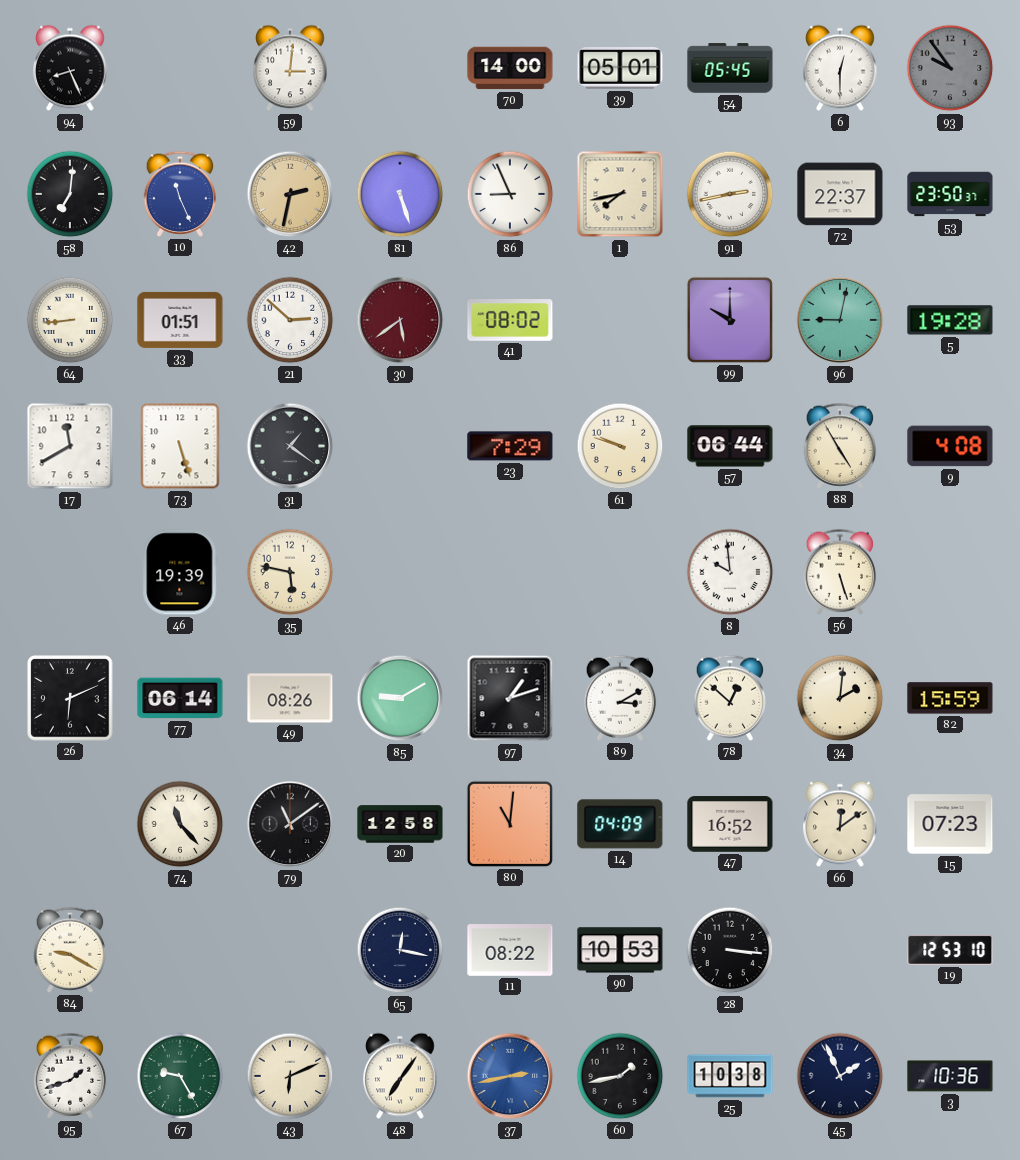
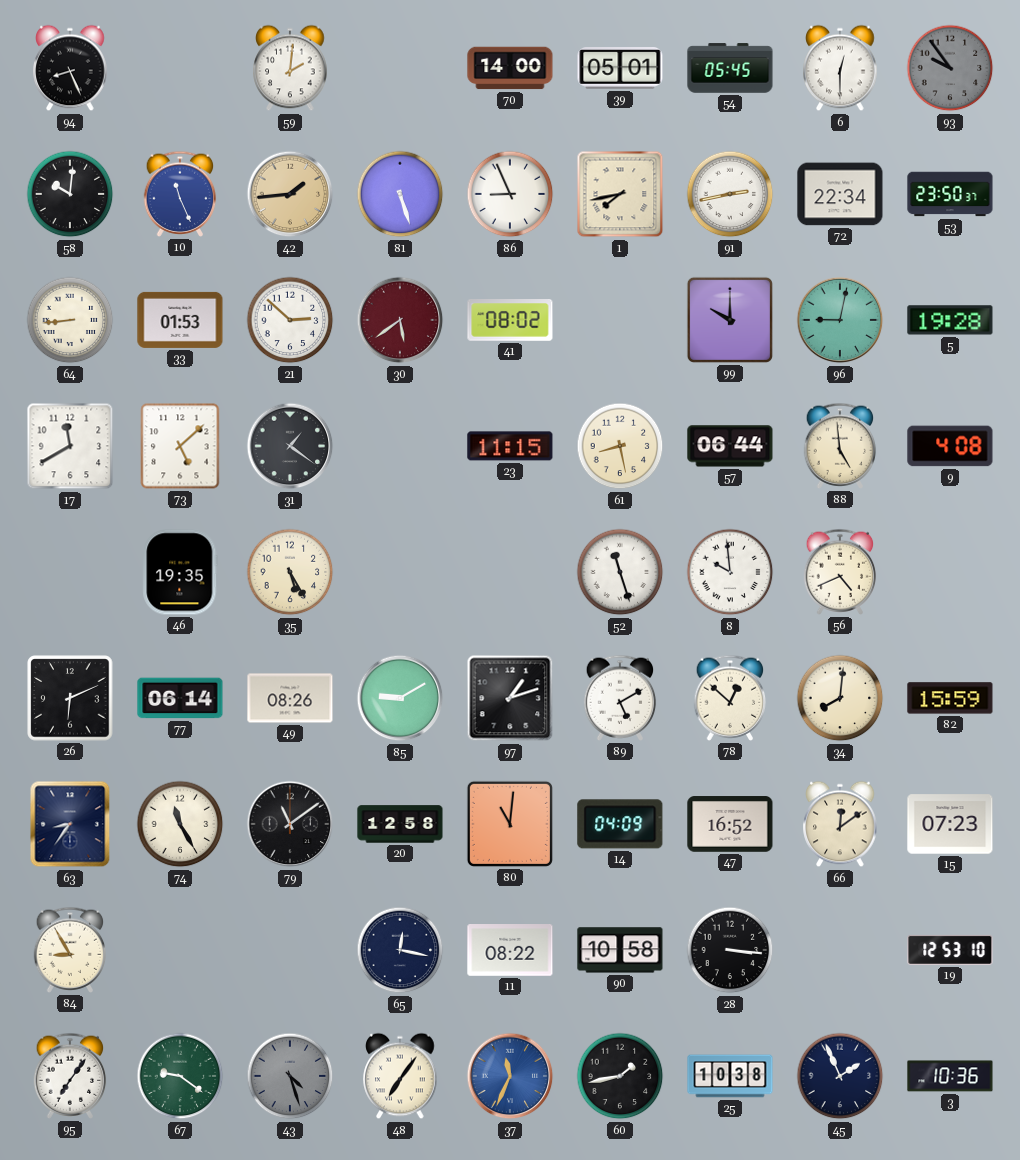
59: 3:01 -> 2:01
58: 7:01 -> 10:01
42: 2:32 -> 1:44
72: 22:37 -> 22:34
33: 01:51 -> 01:53
73: 5:27 -> 5:08
23: 7:29 -> 11:15
61: 9:48 -> 8:28
88: 4:55 -> 4:59
46: 19:39 -> 19:35
35: 5:47 -> 5:25
52: none -> 11:27
56: 5:27 -> 4:41
89: 3:10 -> 5:10
34: 2:01 -> 8:01
63: none -> 8:36
74: 11:23 -> 11:25
84: 9:20 -> 8:55
90: 10:53 -> 10:58
95: 1:42 -> 7:06
67: 9:25 -> 9:21
43: 6:11 -> 4:27
43 dial: cream -> grey
37: 2:43 -> 11:34
